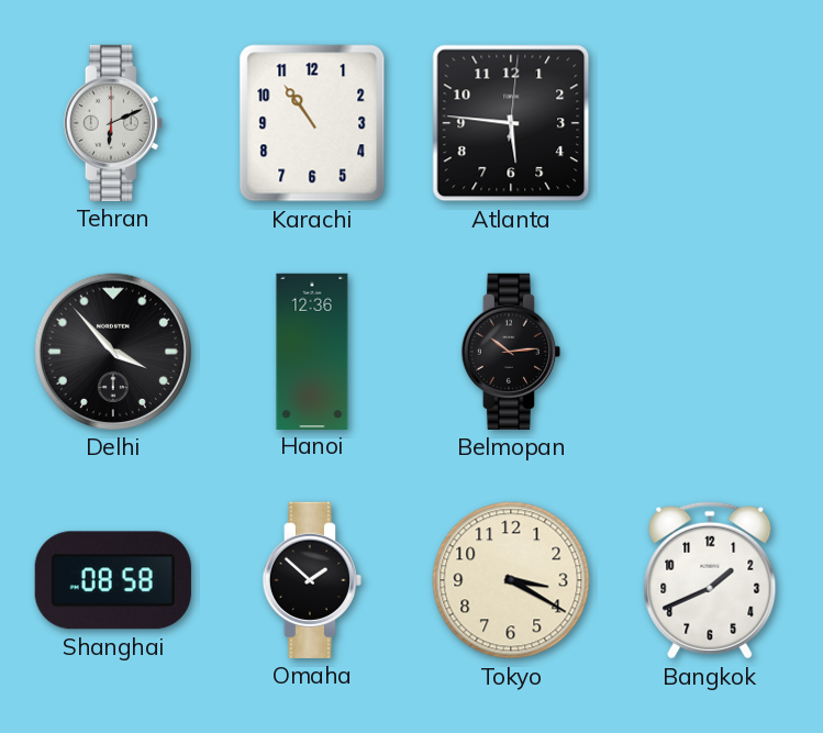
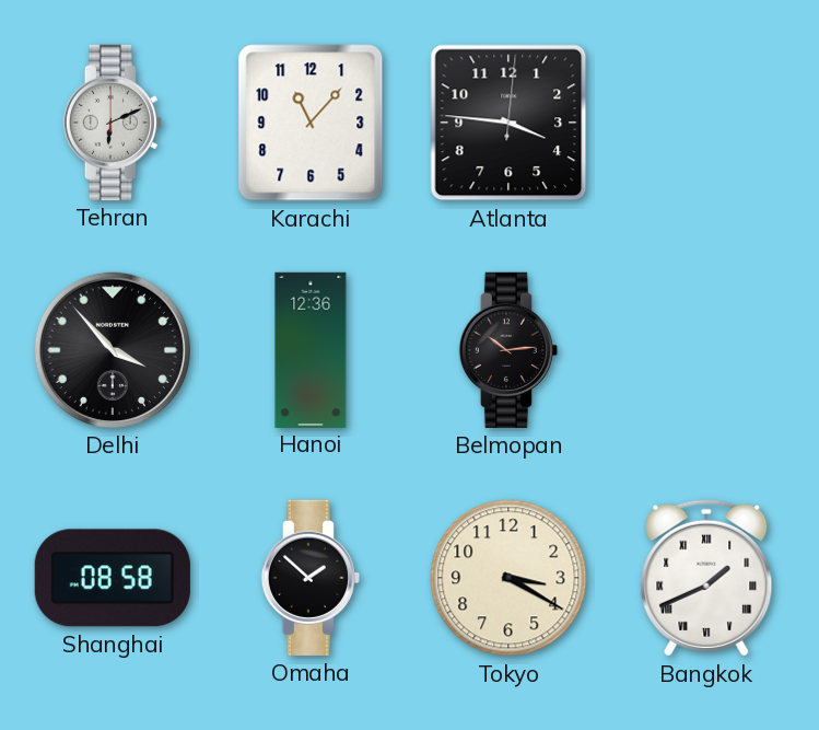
Karachi: 10:54 -> 11:07
Atlanta: 5:46 -> 3:46
Bangkok numerals: Arabic -> Roman
